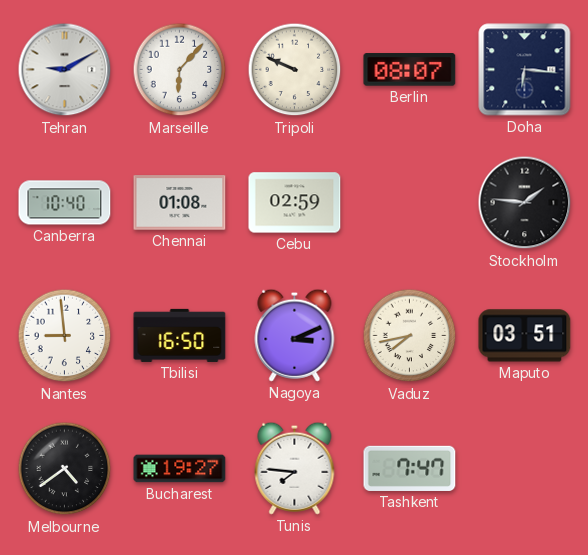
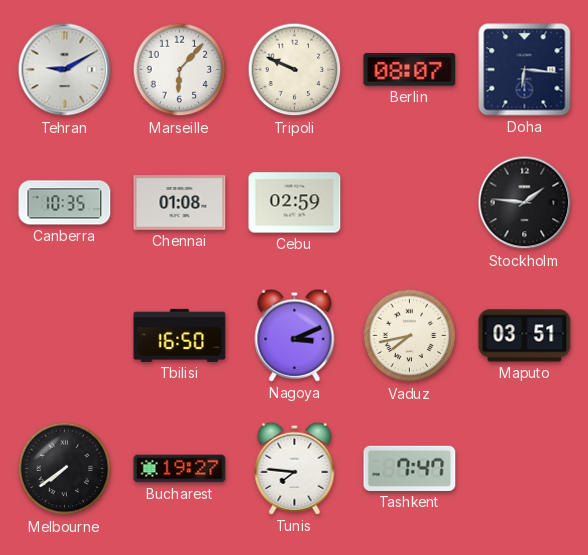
Canberra: 10:40 -> 10:35
Nantes: 8:59 -> none
Melbourne: 4:39 -> 7:39
